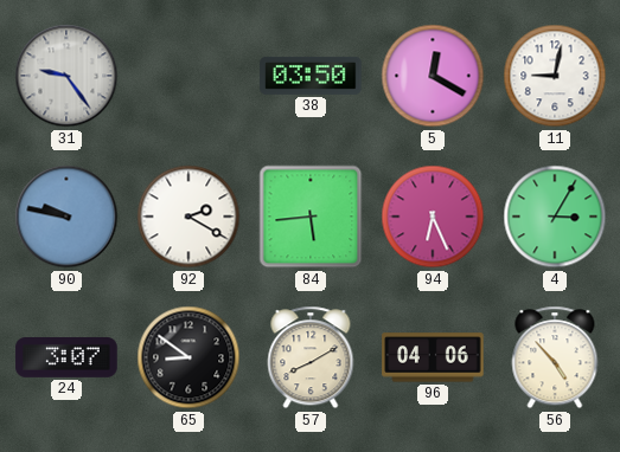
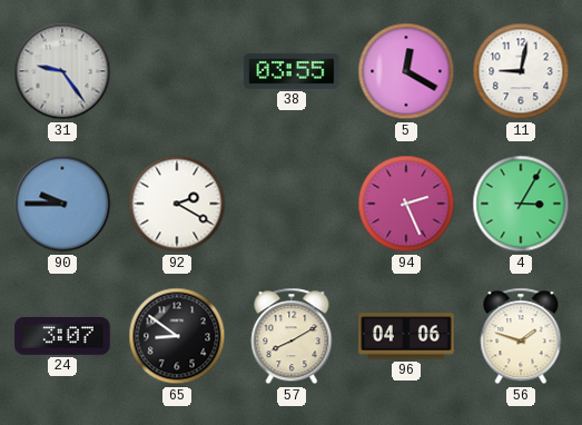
38: 03:50 -> 03:55
90: 9:47 -> 9:45
84: 5:44 -> none
94: 6:26 -> 2:26
56: 4:53 -> 1:48
